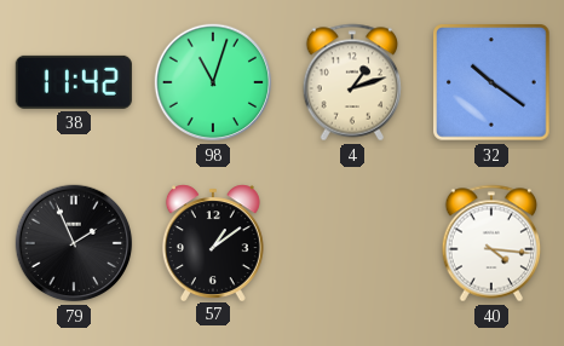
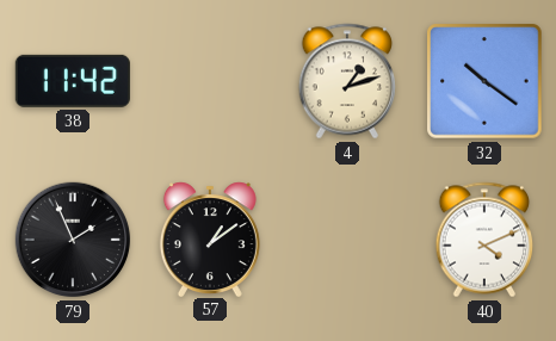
98: 11:03 -> none
40: 4:16 -> 4:11
